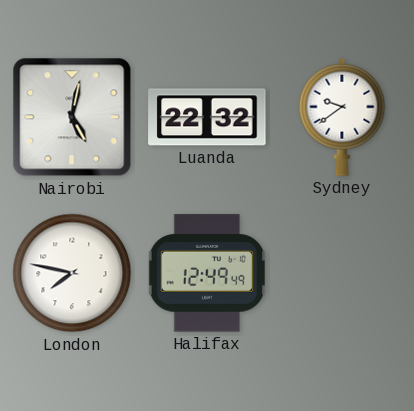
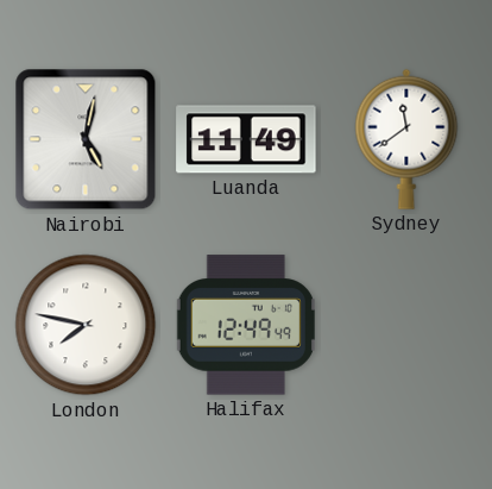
Luanda: 22:32 -> 11:49
Sydney: 9:39 -> 11:39
